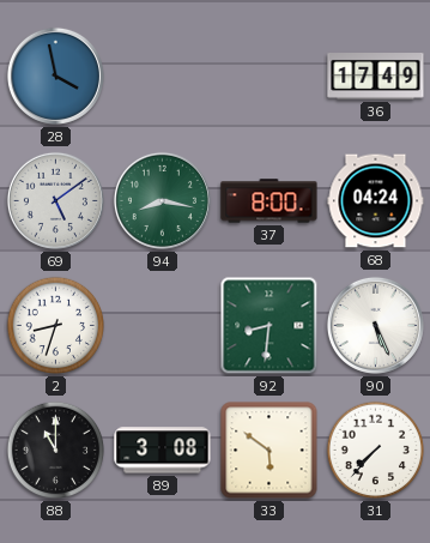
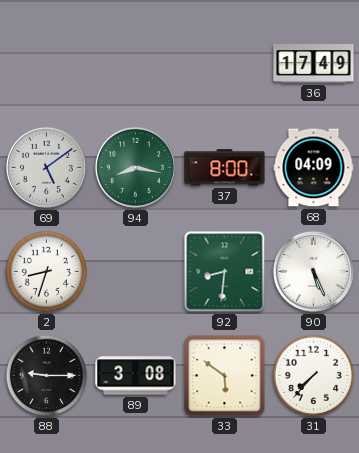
28: 3:58 -> none
68: 04:24 -> 04:09
88: 11:00 -> 9:15
